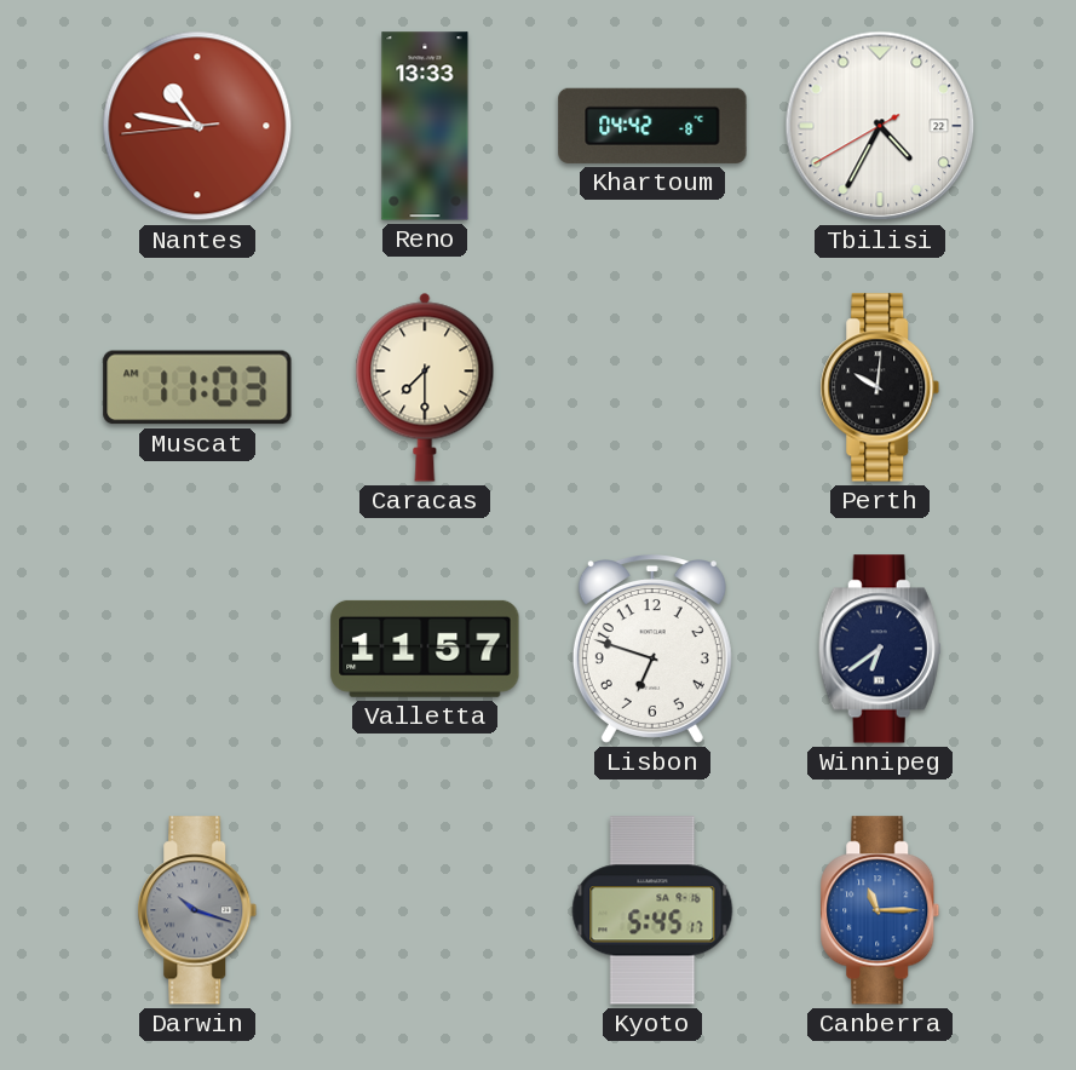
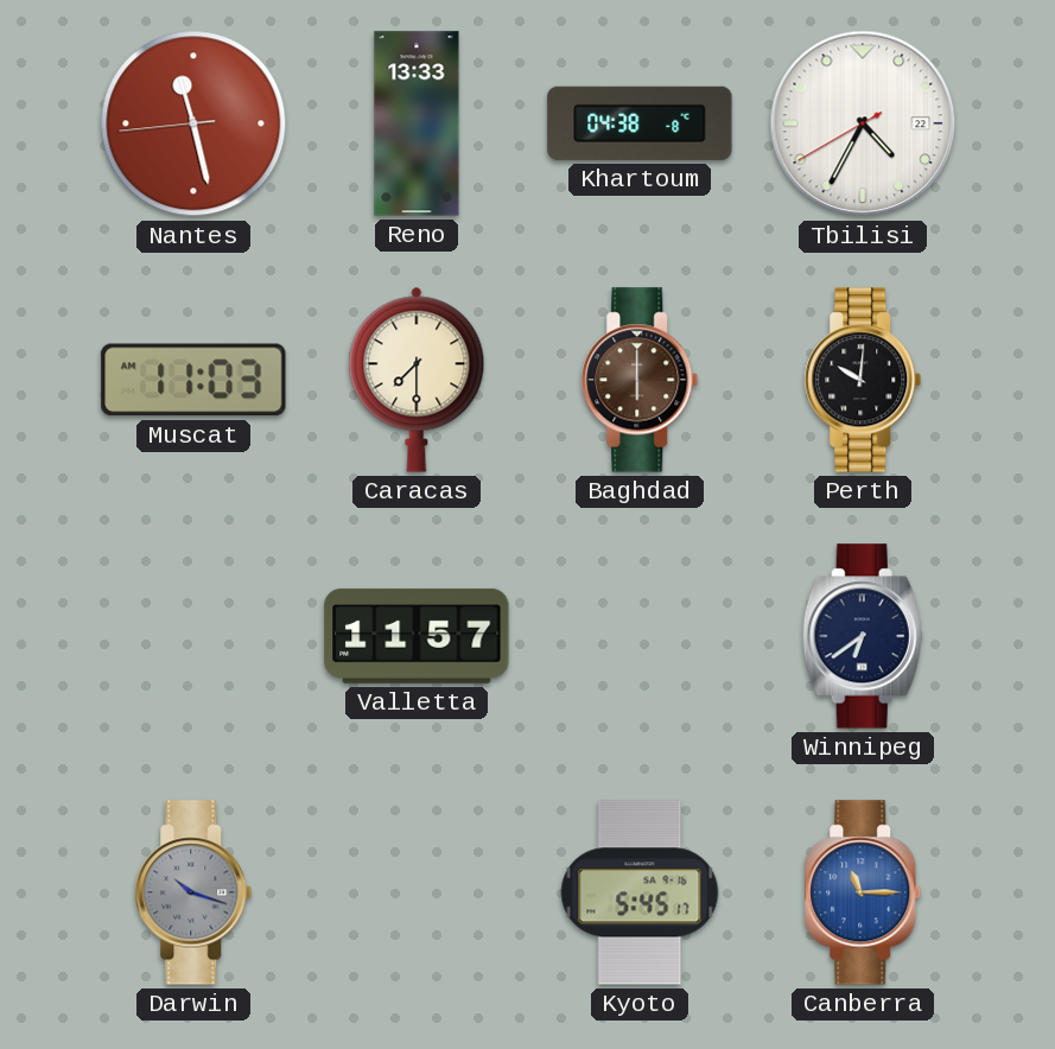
Nantes: 10:46 -> 11:27
Khartoum: 04:42 -> 04:38
Baghdad: none -> 6:00
Lisbon: 6:48 -> none
